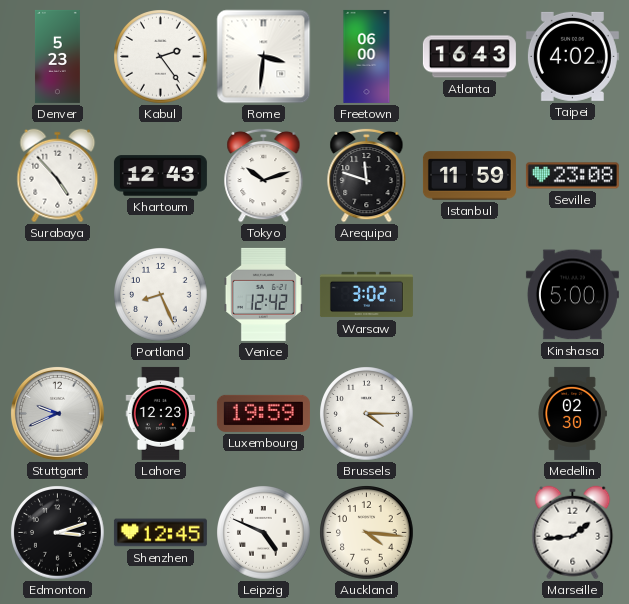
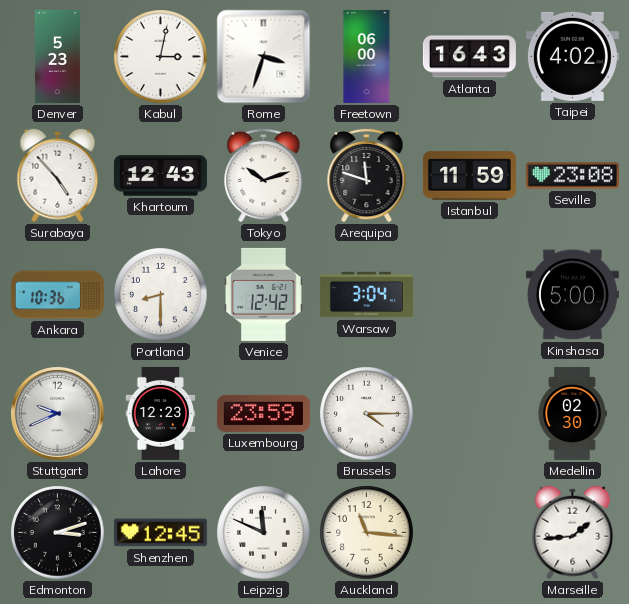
Kabul: 2:24 -> 3:02
Rome: 3:31 -> 3:33
Ankara: none -> 10:36
Portland: 8:26 -> 8:30
Warsaw: 3:02 -> 3:04
Luxembourg: 19:59 -> 23:59
Leipzig: 4:49 -> 11:49
Auckland: 4:16 -> 11:16
